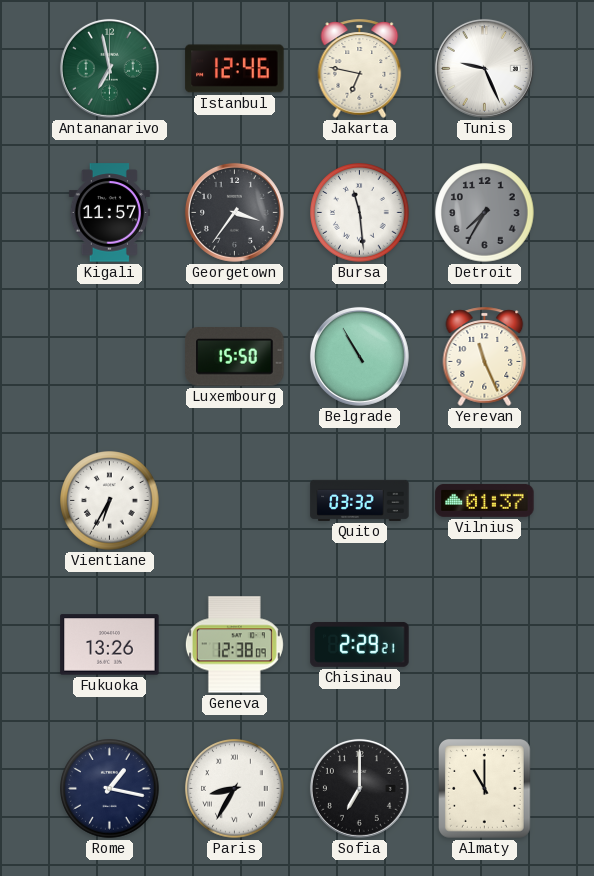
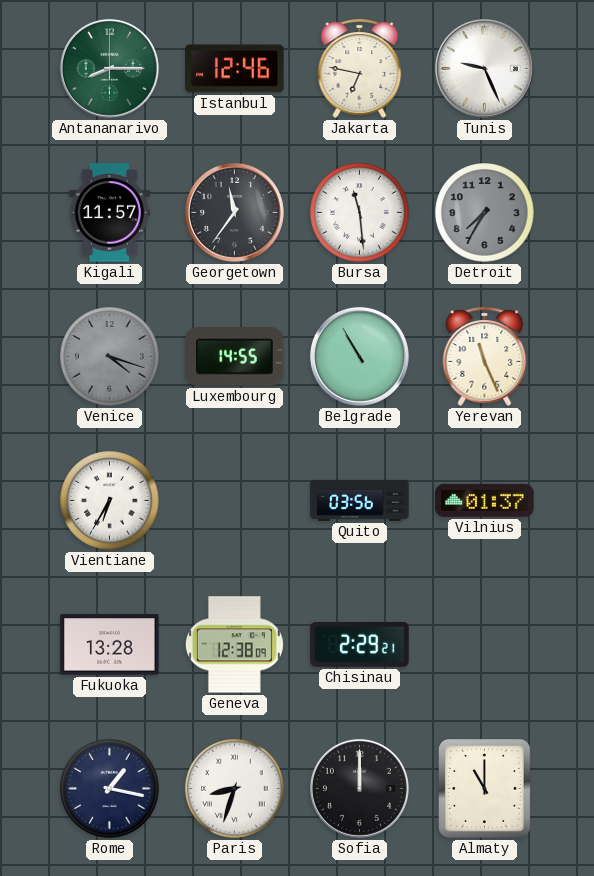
Antananarivo: 6:58 -> 8:15
Georgetown: 3:36 -> 11:36
Venice: none -> 4:18
Luxembourg: 15:50 -> 14:55
Quito: 03:32 -> 03:56
Fukuoka: 13:26 -> 13:28
Paris: 8:35 -> 8:33
Sofia: 7:00 -> 12:00
